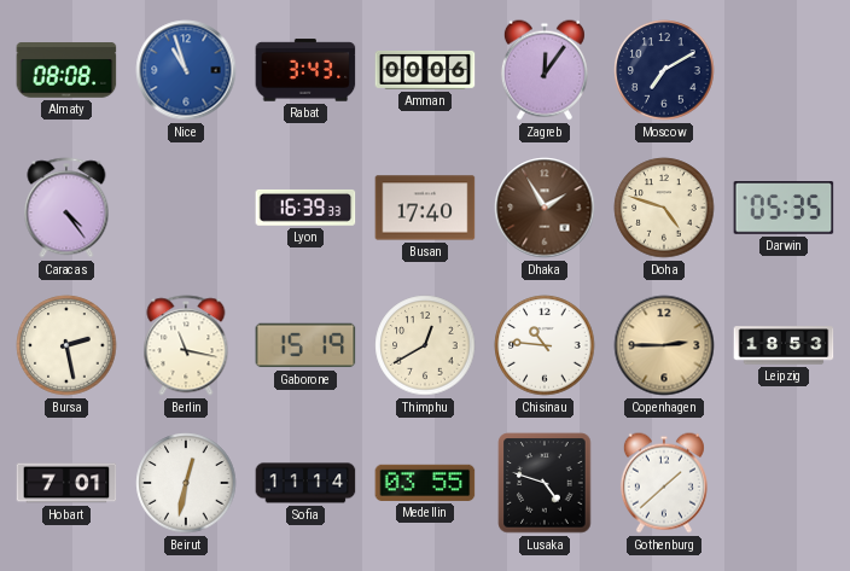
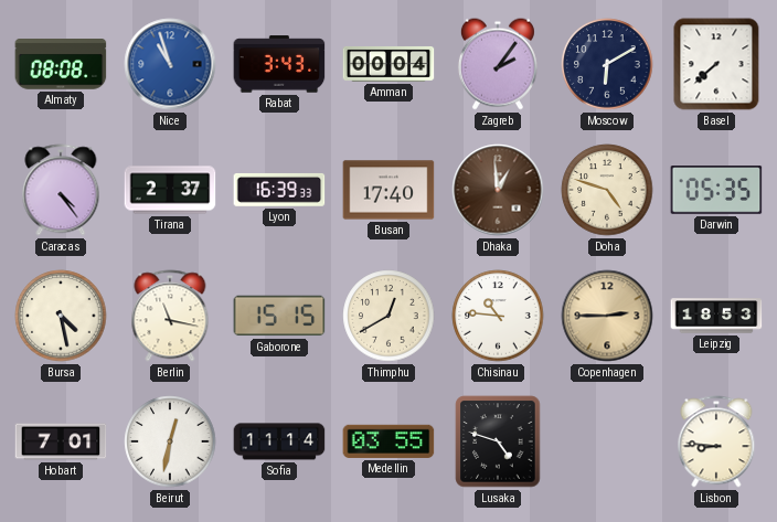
Amman: 00:06 -> 00:04
Zagreb: 12:06 -> 2:06
Moscow: 7:10 -> 6:10
Basel: none -> 7:38
Tirana: none -> 2:37
Dhaka: 1:55 -> 12:59
Bursa: 2:28 -> 4:28
Gaborone: 15:19 -> 15:15
Gothenburg: 1:38 -> none
Lisbon: none -> 8:46
